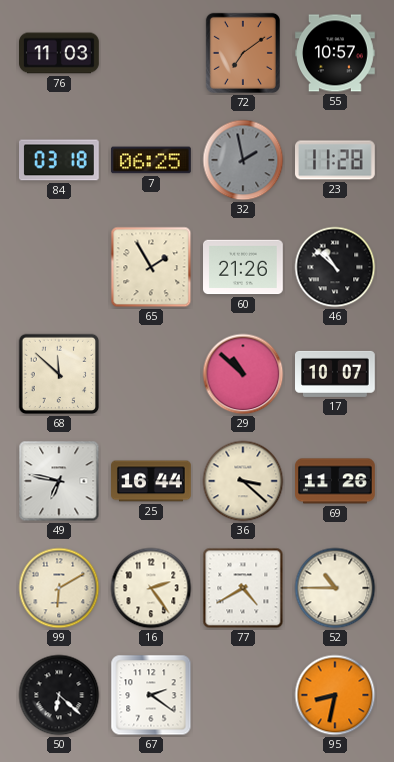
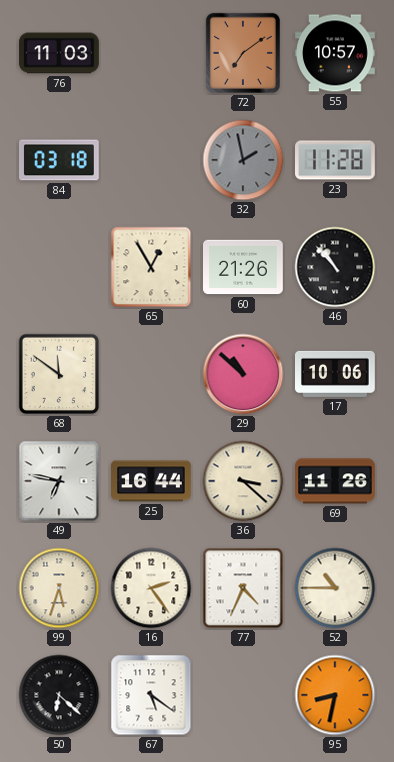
7: 06:25 -> none
65: 1:55 -> 12:55
46: 10:52 -> 10:53
68: 11:52 -> 11:51
17: 10:07 -> 10:06
99: 6:10 -> 5:33
77: 4:40 -> 4:34
67: 2:21 -> 5:21
